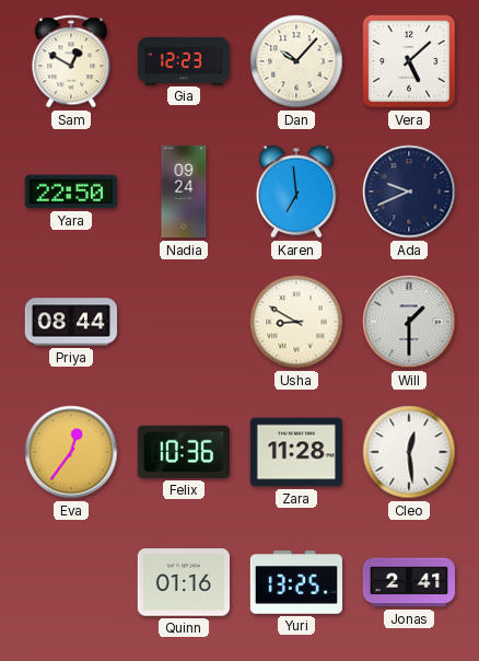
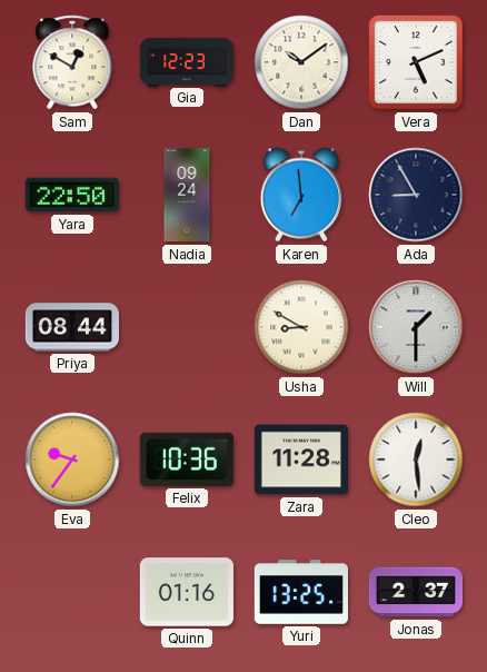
Dan: 10:07 -> 10:09
Vera: 5:08 -> 5:11
Ada: 9:41 -> 8:55
Eva: 12:36 -> 9:36
Jonas: 2:41 -> 2:37
